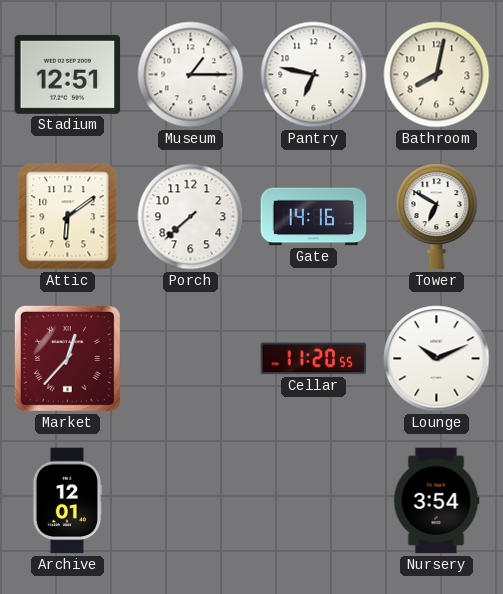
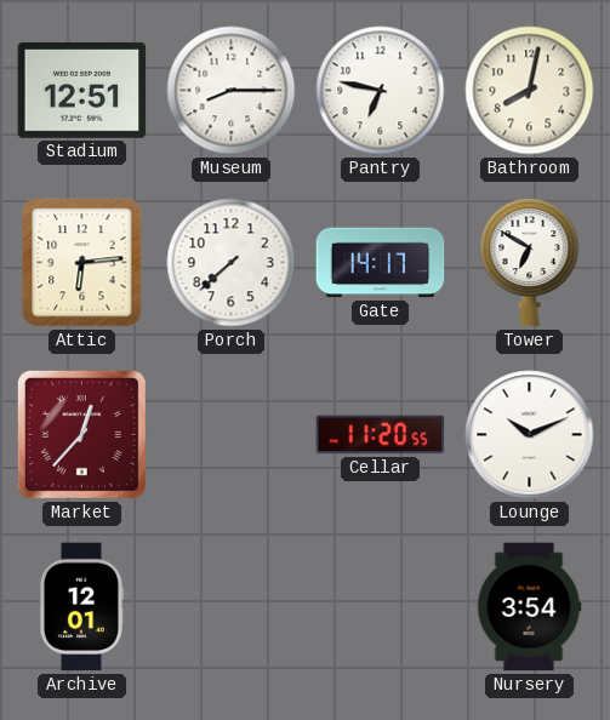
Museum: 1:15 -> 8:15
Attic: 6:09 -> 6:14
Gate: 14:16 -> 14:17
